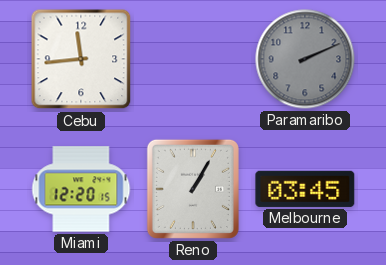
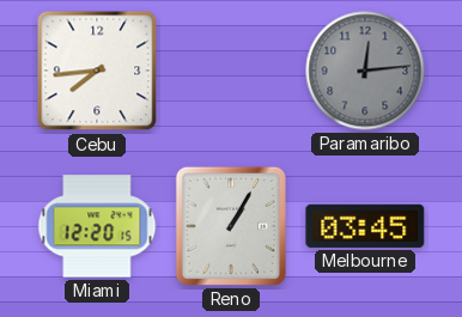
Cebu: 11:44 -> 7:44
Paramaribo: 2:11 -> 12:14
